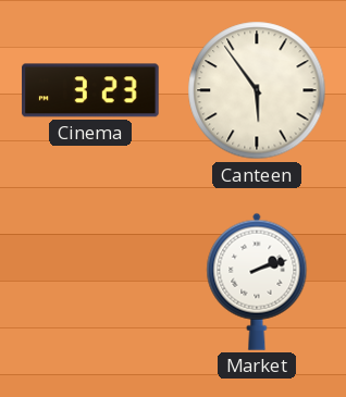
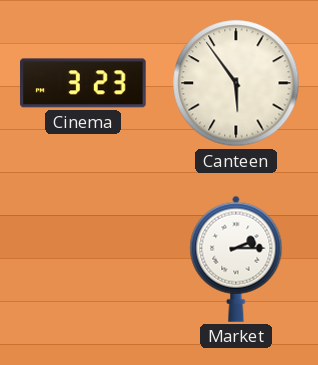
Market: 2:12 -> 2:15
